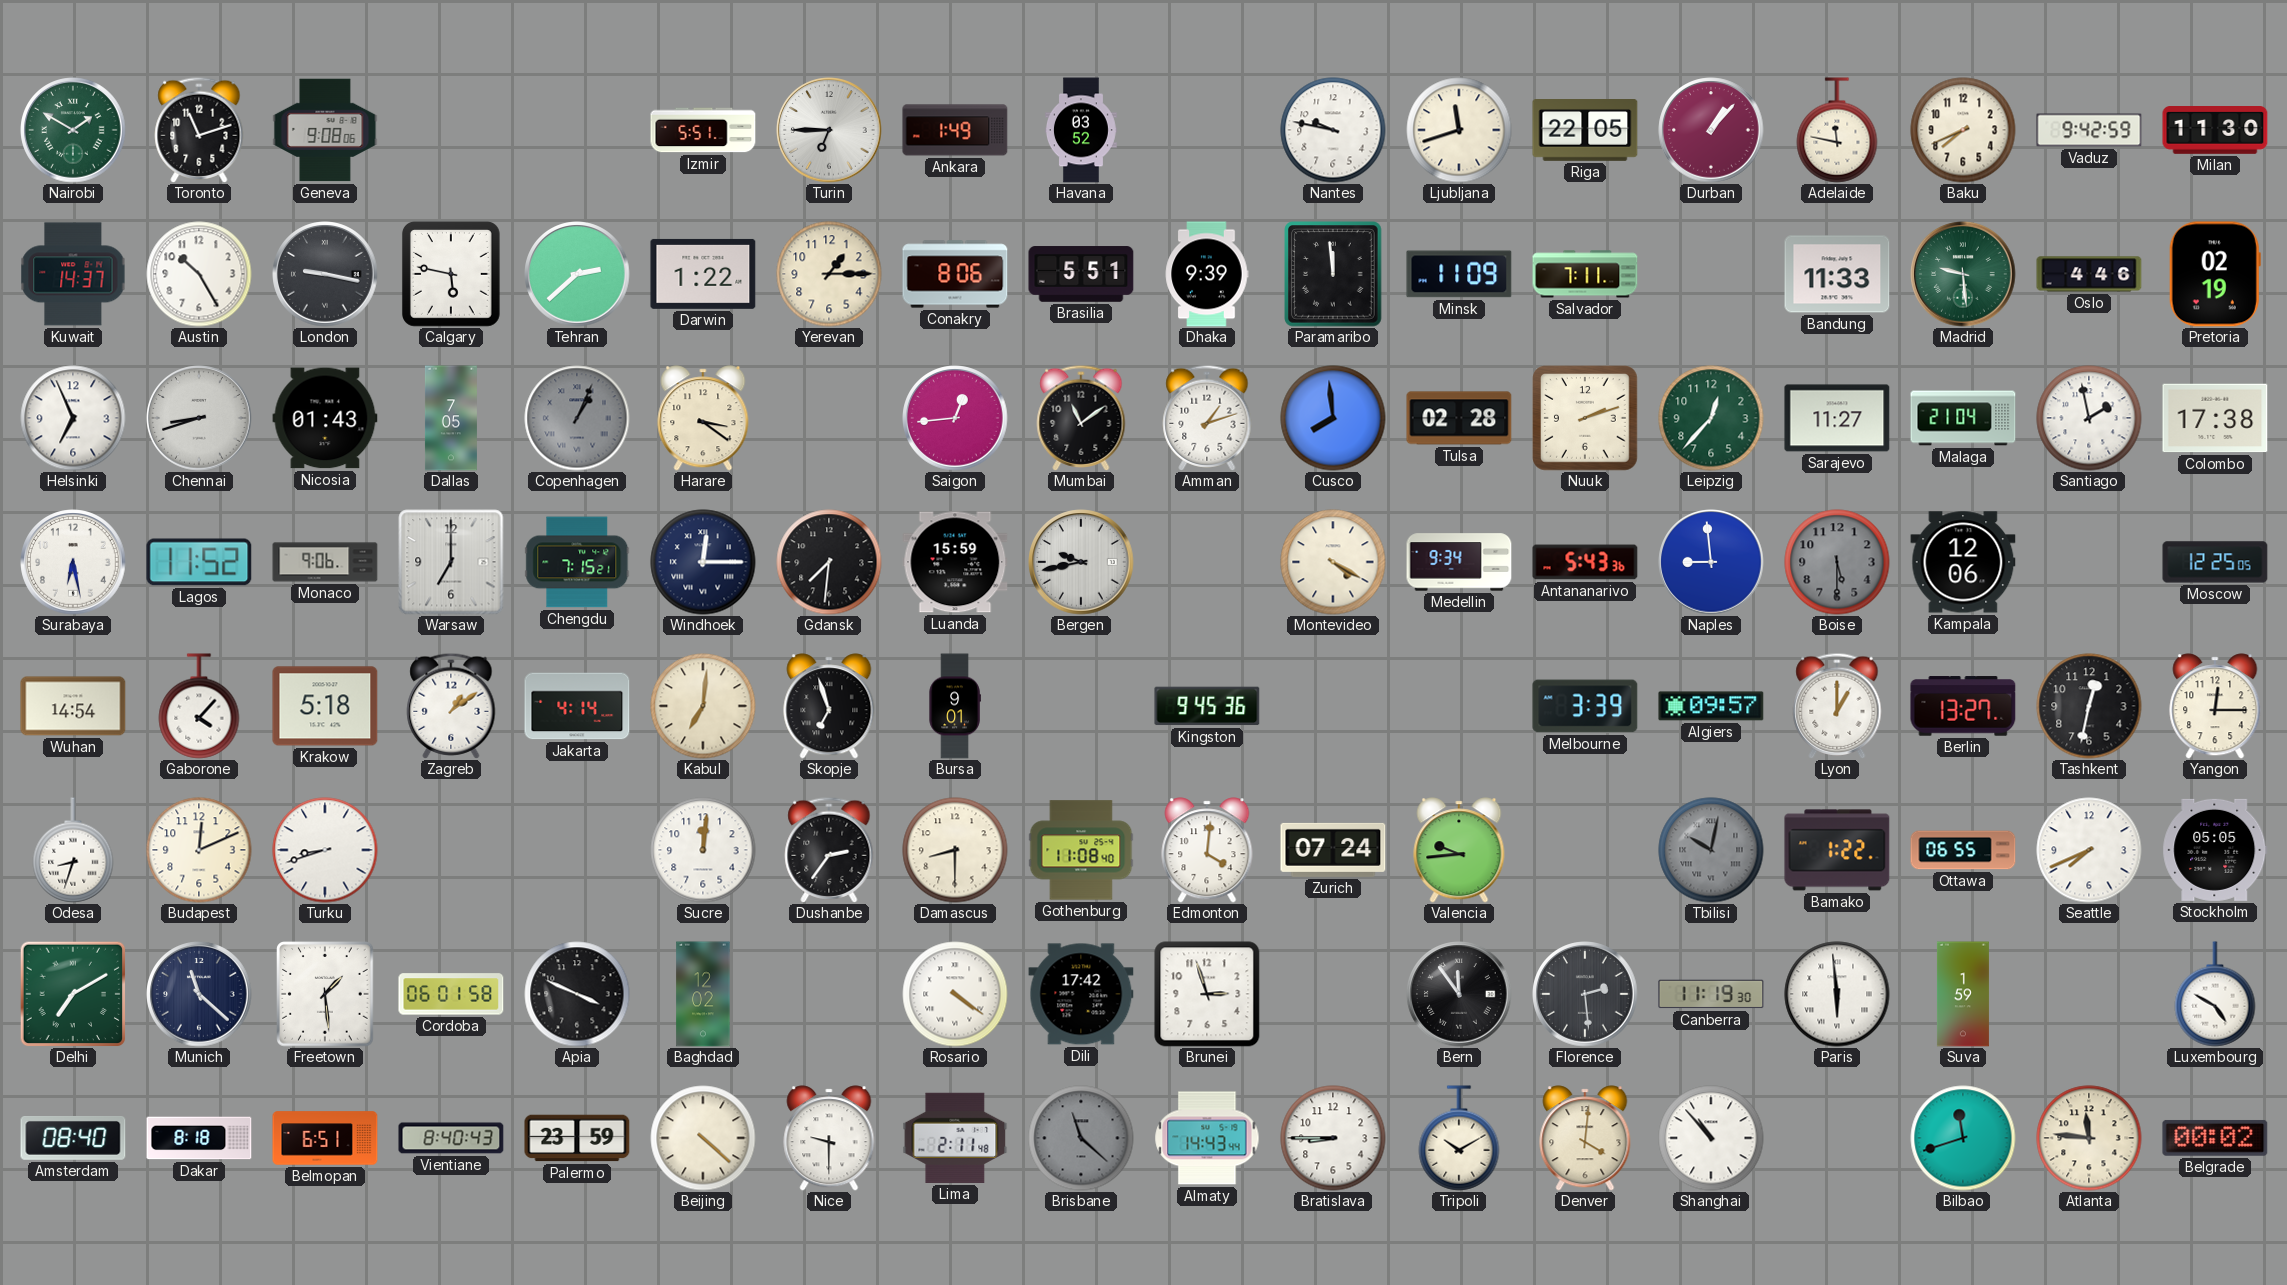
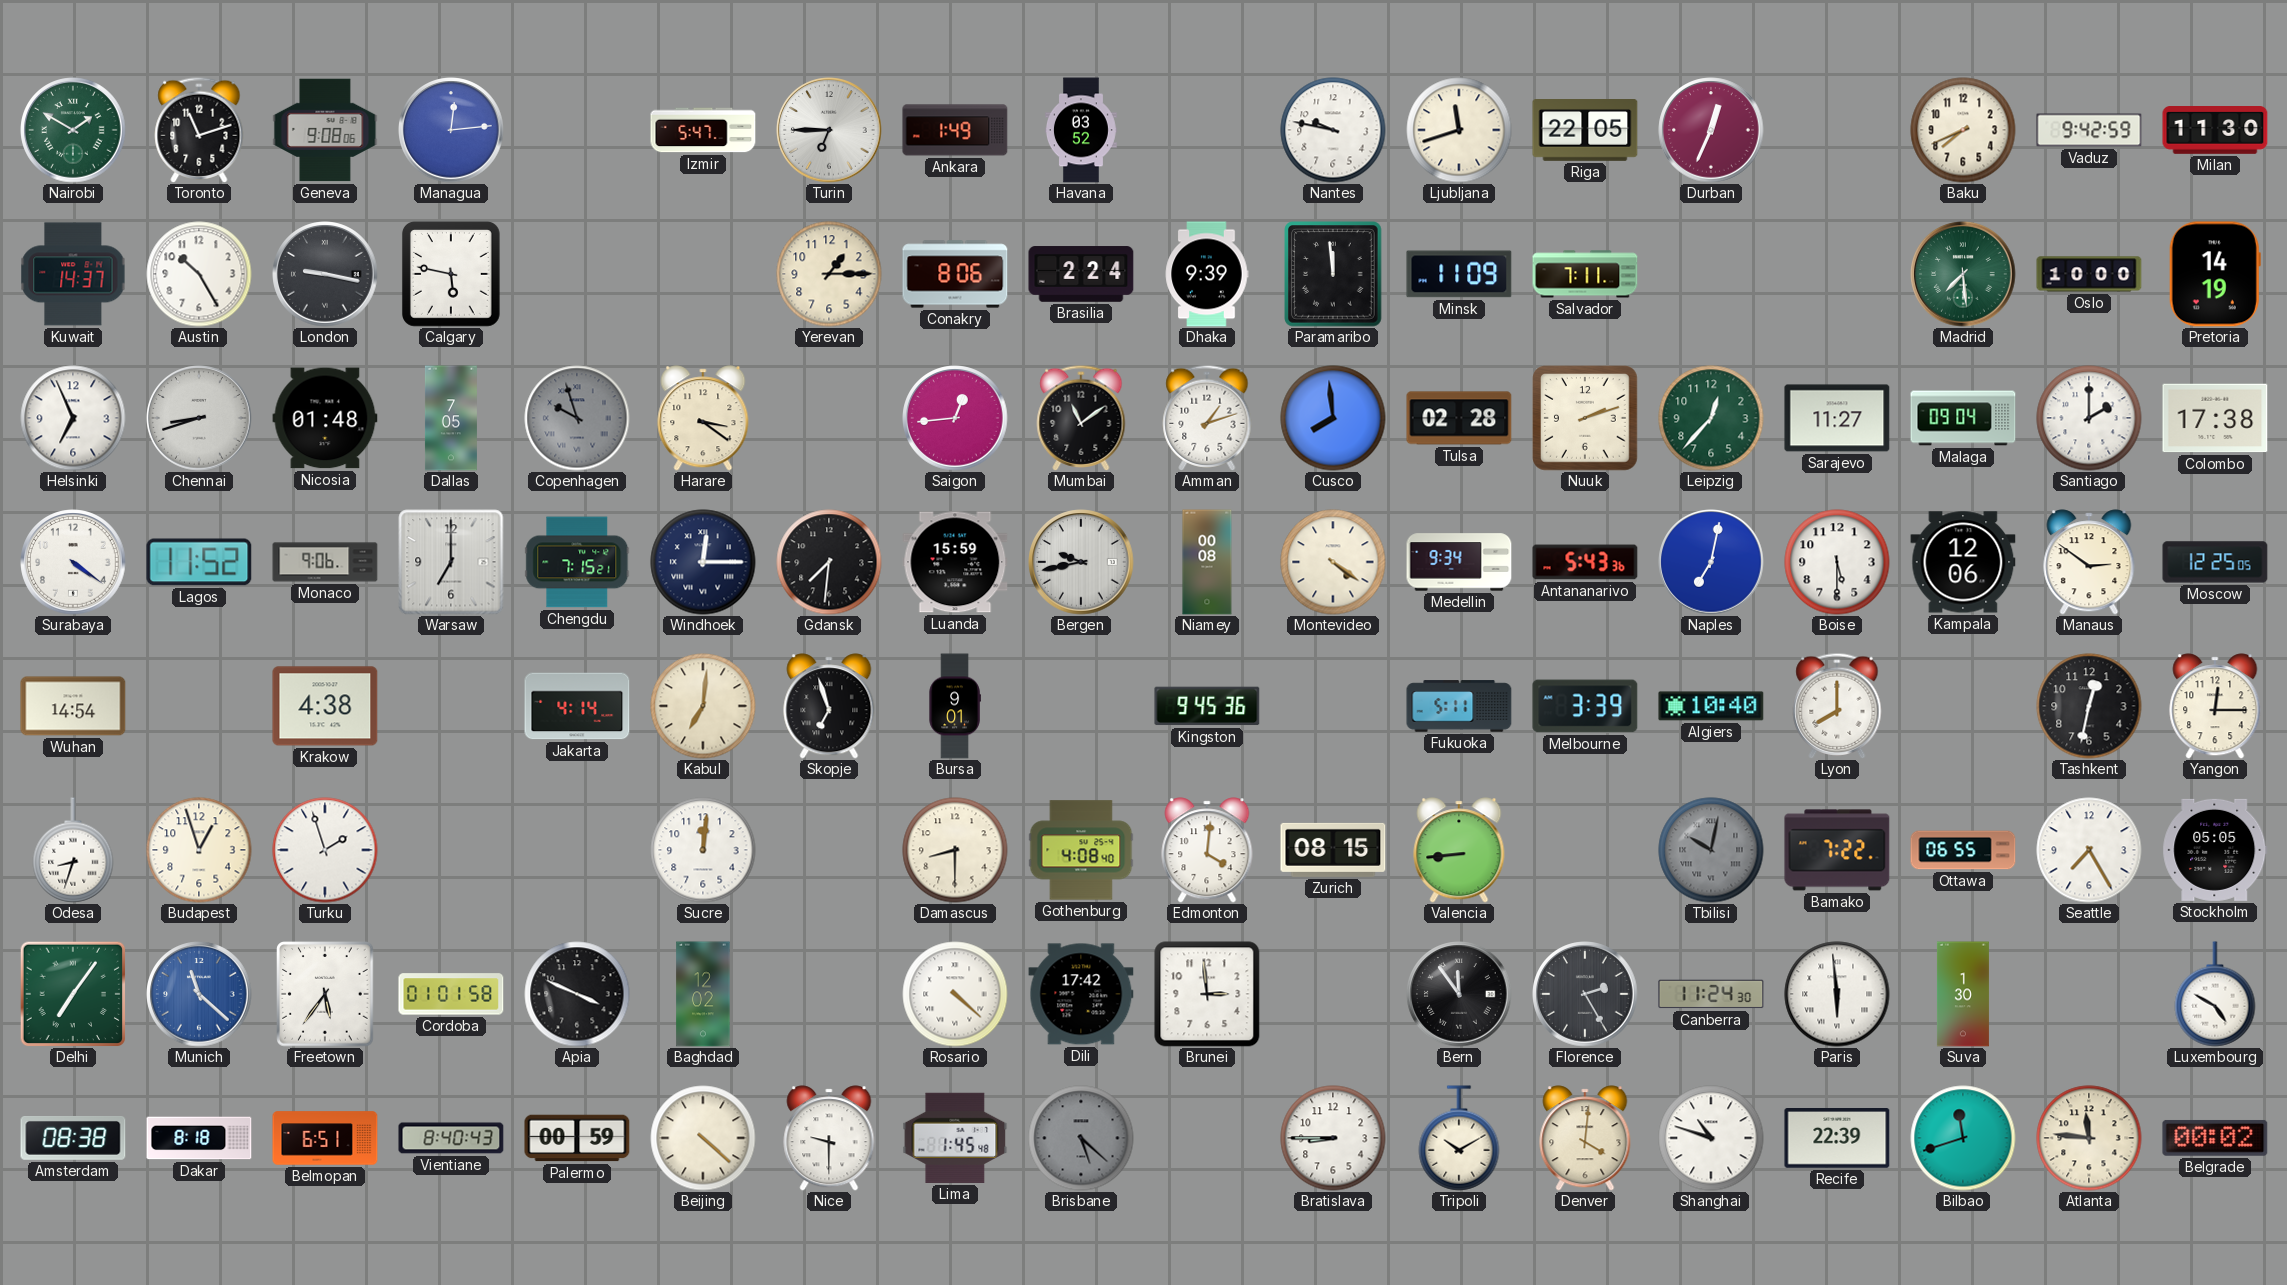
Managua: none -> 12:14
Izmir: 5:51 -> 5:47
Durban: 1:07 -> 12:34
Adelaide: 11:47 -> none
Tehran: 2:38 -> none
Darwin: 1:22 -> none
Brasilia: 5:51 -> 2:24
Bandung: 11:33 -> none
Madrid: 9:29 -> 7:29
Oslo: 4:46 -> 10:00
Pretoria: 02:19 -> 14:19
Nicosia: 01:43 -> 01:48
Copenhagen: 1:04 -> 9:57
Malaga: 21:04 -> 09:04
Santiago: 1:58 -> 2:00
Surabaya: 6:28 -> 4:21
Niamey: none -> 00:08
Montevideo: 4:20 -> 4:21
Naples: 8:59 -> 7:02
Boise dial: grey -> white
Manaus: none -> 2:51
Gaborone: 4:07 -> none
Krakow: 5:18 -> 4:38
Zagreb: 1:09 -> none
Fukuoka: none -> 5:11
Algiers: 09:57 -> 10:40
Lyon: 1:00 -> 8:00
Berlin: 13:27 -> none
Budapest: 12:11 -> 12:57
Turku: 8:42 -> 1:57
Dushanbe: 2:36 -> none
Gothenburg: 11:08 -> 4:08
Zurich: 07:24 -> 08:15
Valencia: 9:44 -> 8:44
Bamako: 1:22 -> 7:22
Seattle: 7:41 -> 7:25
Delhi: 7:10 -> 7:06
Munich dial: navy -> blue
Freetown: 1:29 -> 5:36
Cordoba: 06:01 -> 01:01
Rosario: 4:21 -> 4:22
Brunei: 2:57 -> 2:59
Florence: 2:29 -> 2:25
Canberra: 11:19 -> 11:24
Suva: 1:59 -> 1:30
Amsterdam: 08:40 -> 08:38
Palermo: 23:59 -> 00:59
Lima: 2:11 -> 1:45
Brisbane: 11:22 -> 5:22
Almaty: 14:43 -> none
Shanghai: 10:53 -> 10:48
Recife: none -> 22:39
